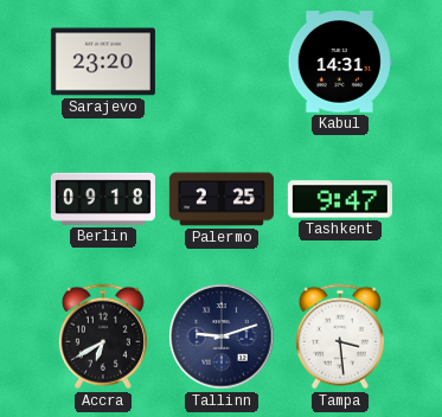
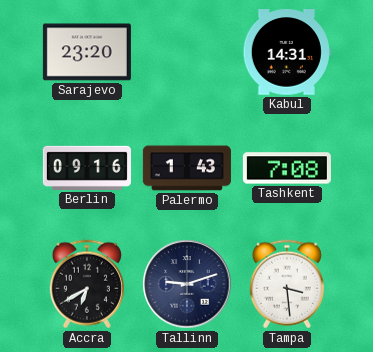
Berlin: 09:18 -> 09:16
Palermo: 2:25 -> 1:43
Tashkent: 9:47 -> 7:08
